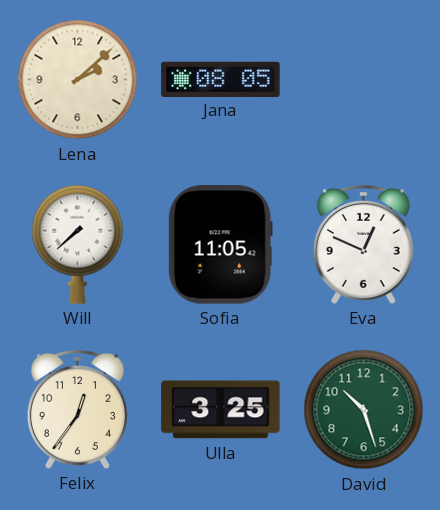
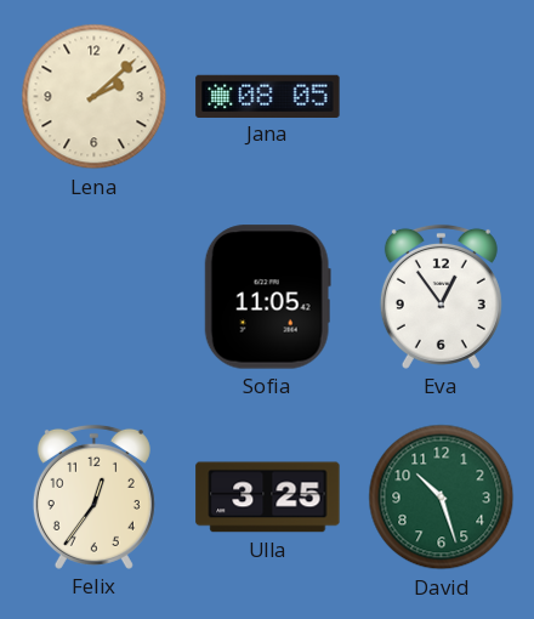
Will: 7:38 -> none
Eva: 12:49 -> 12:54
